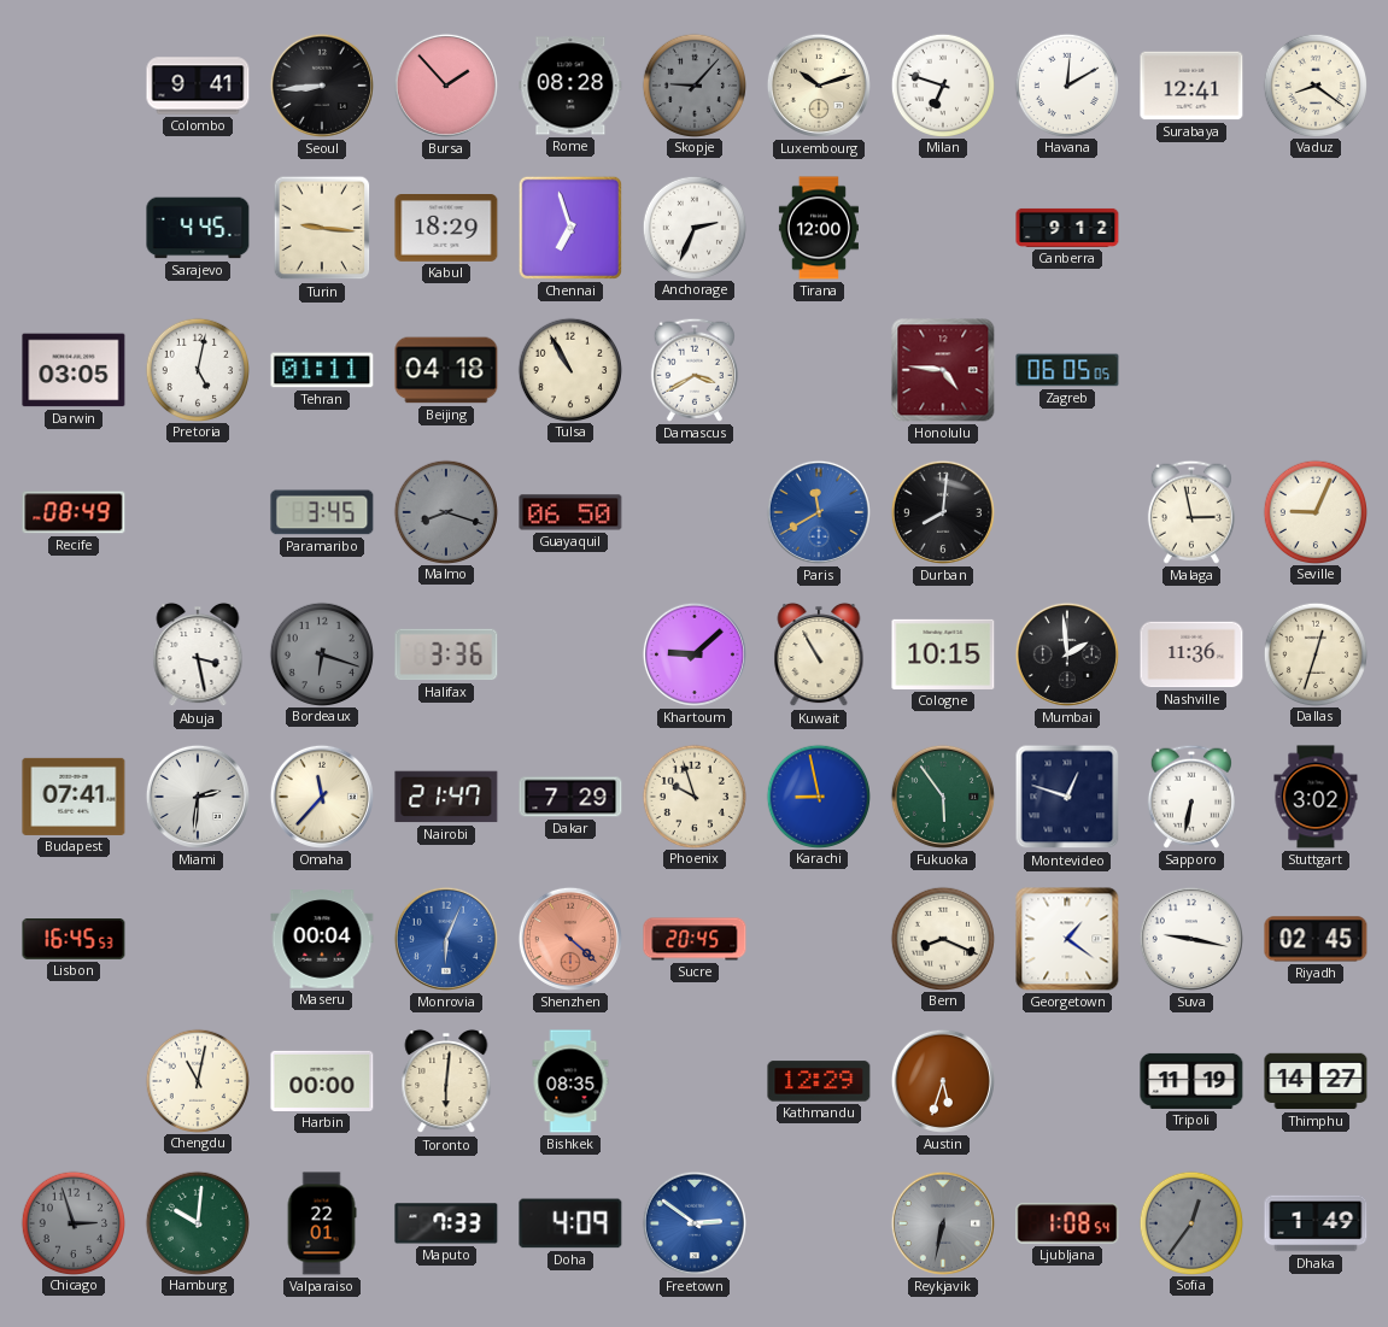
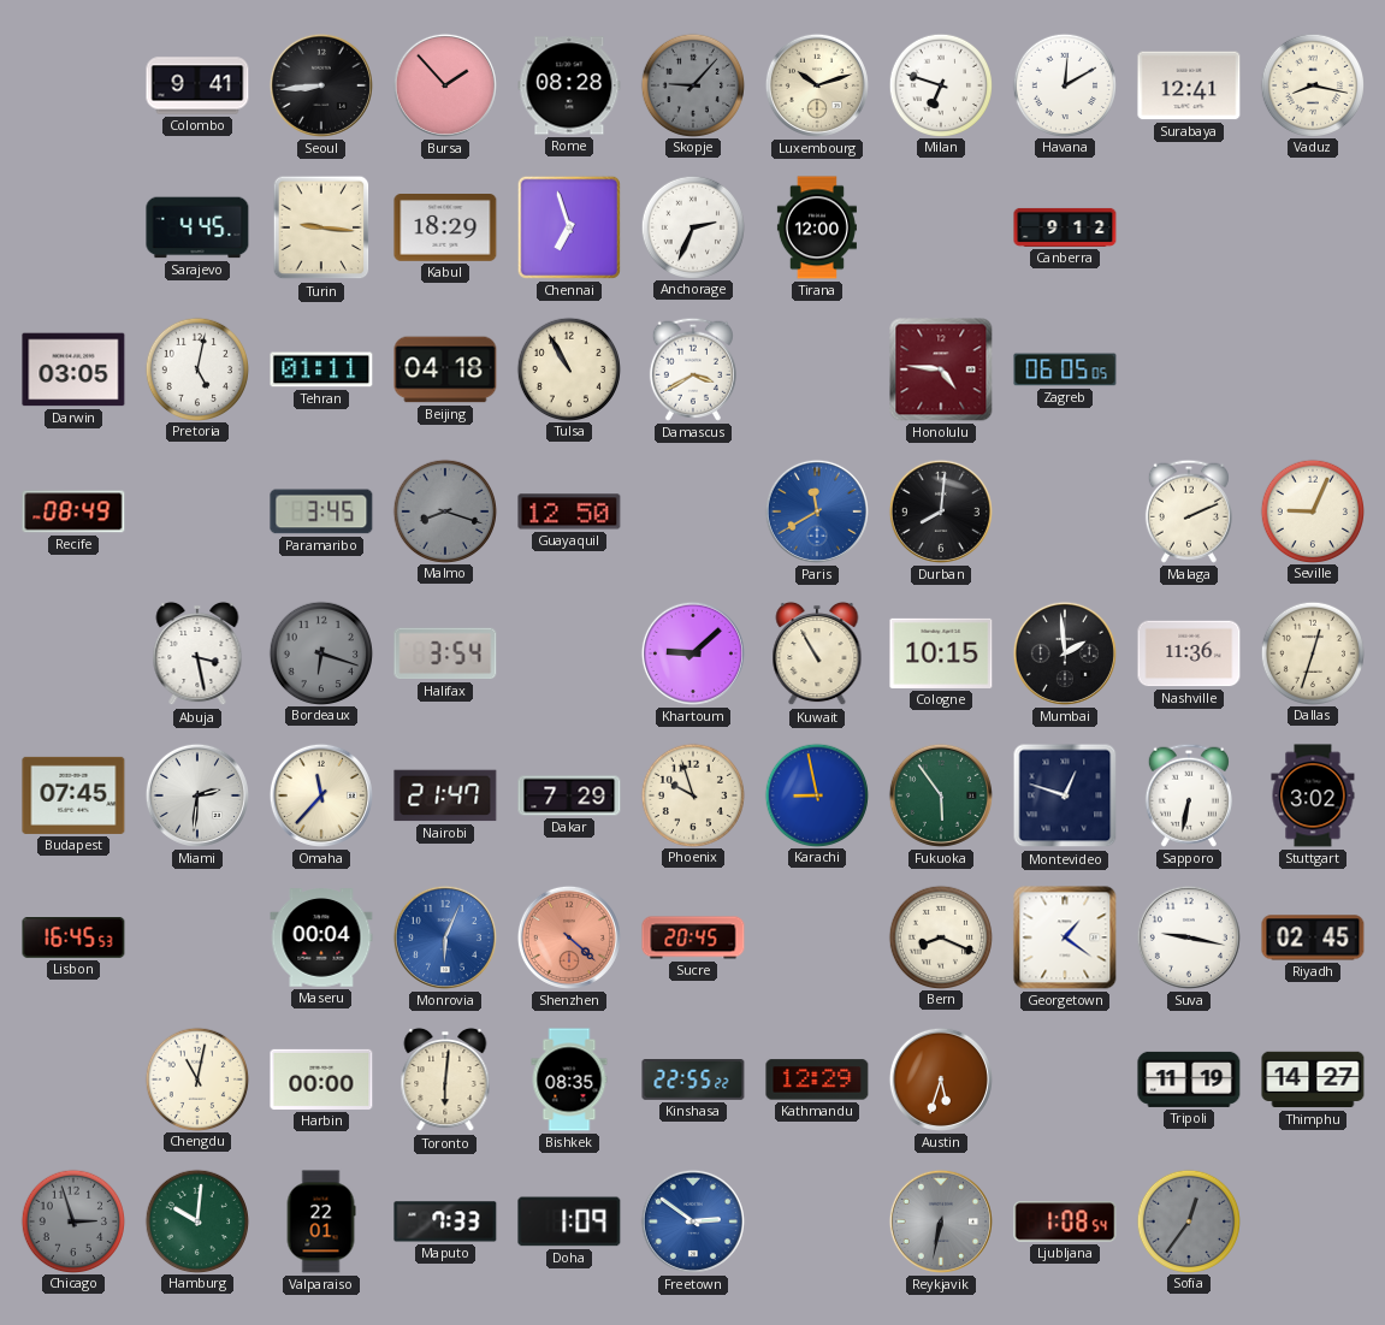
Vaduz: 8:21 -> 8:17
Guayaquil: 06:50 -> 12:50
Malaga: 2:58 -> 2:11
Halifax: 3:36 -> 3:54
Budapest: 07:41 -> 07:45
Kinshasa: none -> 22:55
Doha: 4:09 -> 1:09
Dhaka: 1:49 -> none
